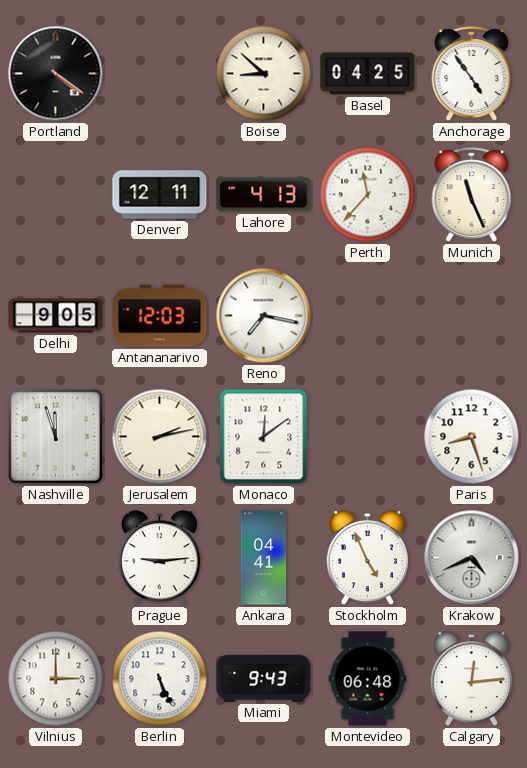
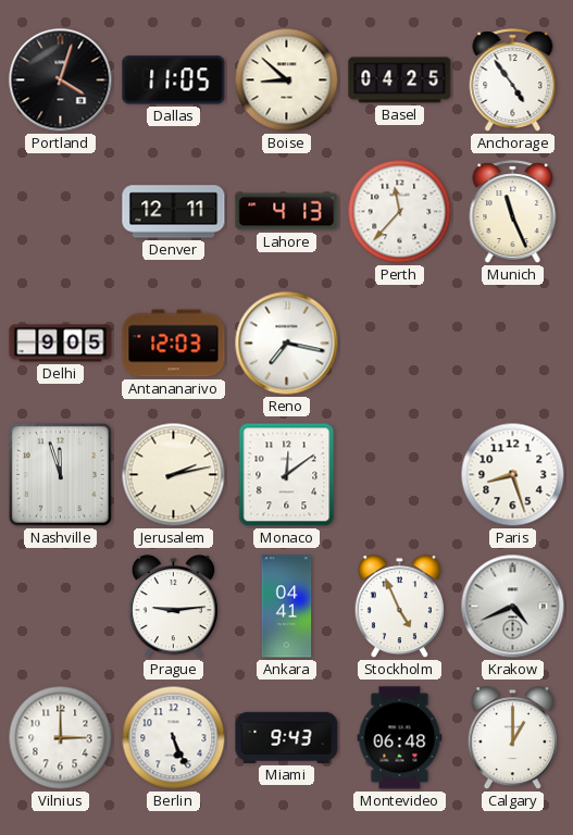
Portland: 4:21 -> 4:03
Dallas: none -> 11:05
Calgary: 12:14 -> 1:00
